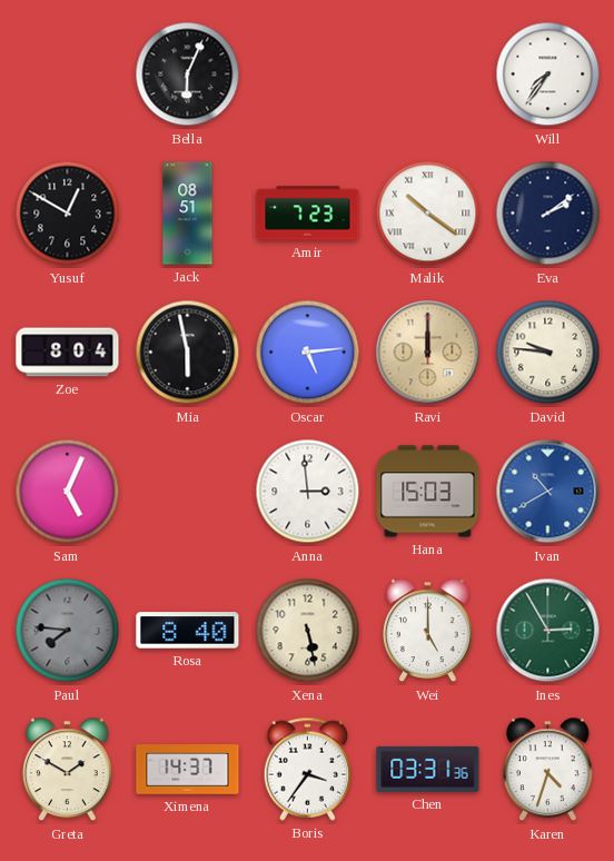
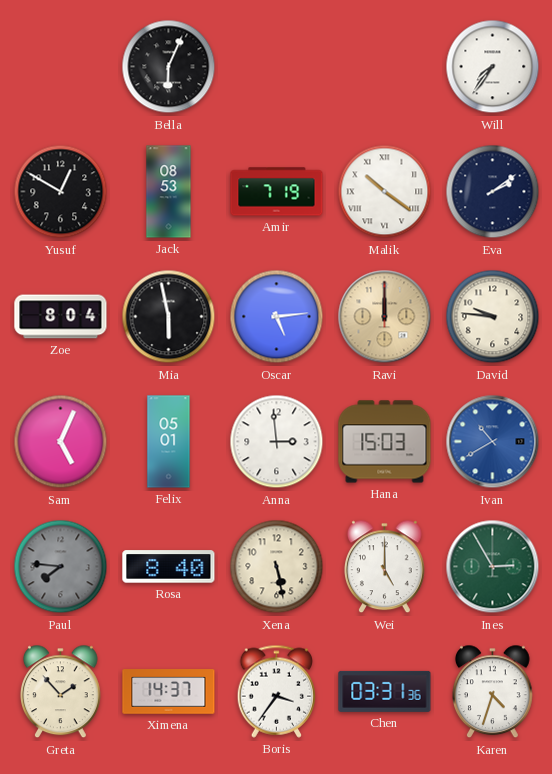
Jack: 08:51 -> 08:53
Amir: 7:23 -> 7:19
Felix: none -> 05:01
Greta: 1:50 -> 1:53
